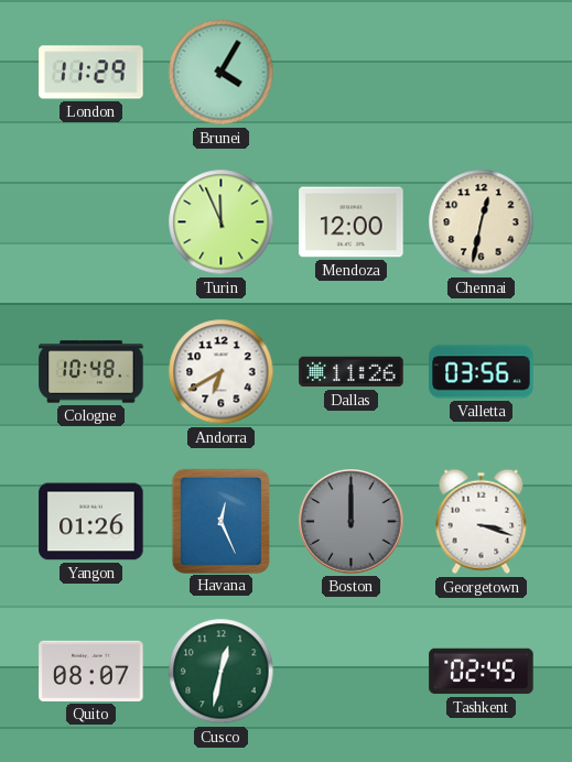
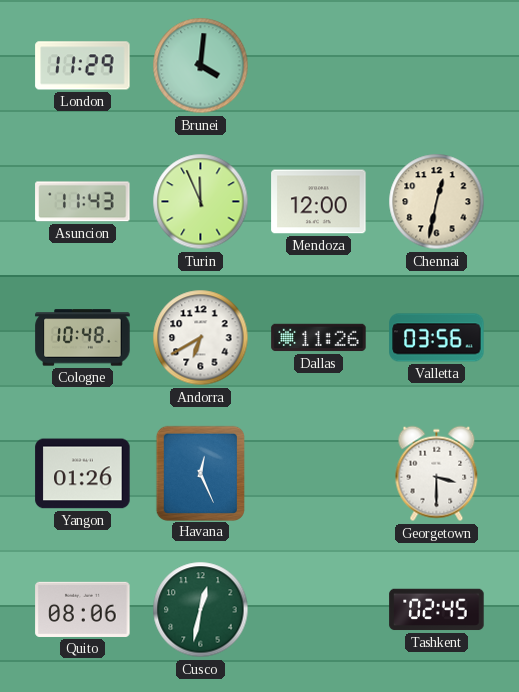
Brunei: 4:05 -> 4:01
Asuncion: none -> 11:43
Boston: 12:00 -> none
Georgetown: 3:18 -> 3:30
Quito: 08:07 -> 08:06
